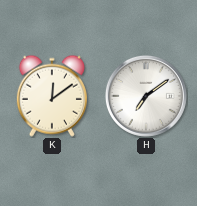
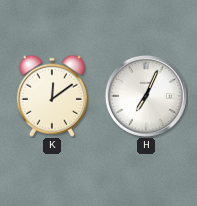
H: 7:09 -> 7:04
